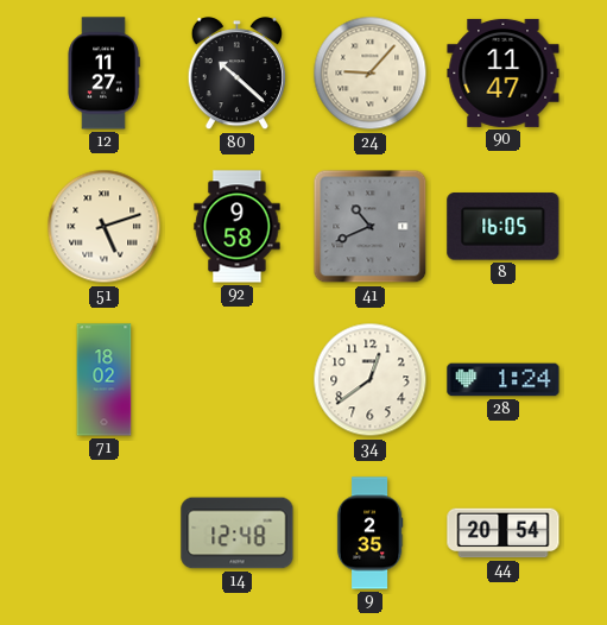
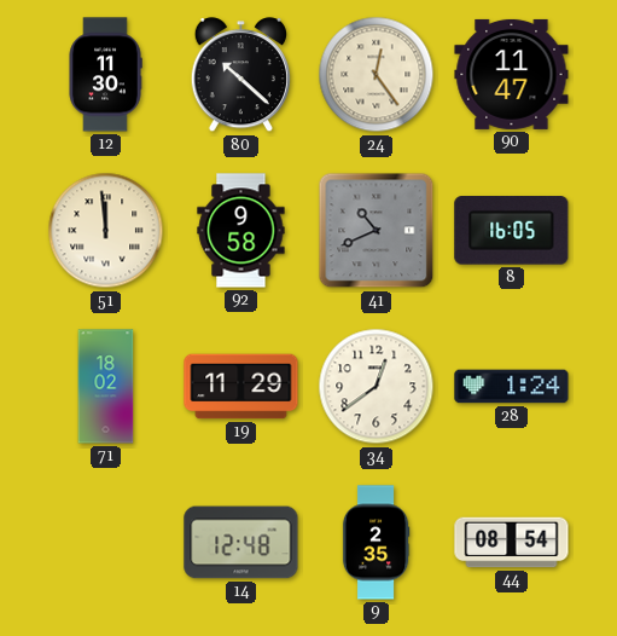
12: 11:27 -> 11:30
24: 9:07 -> 12:24
51: 5:12 -> 11:59
19: none -> 11:29
44: 20:54 -> 08:54
